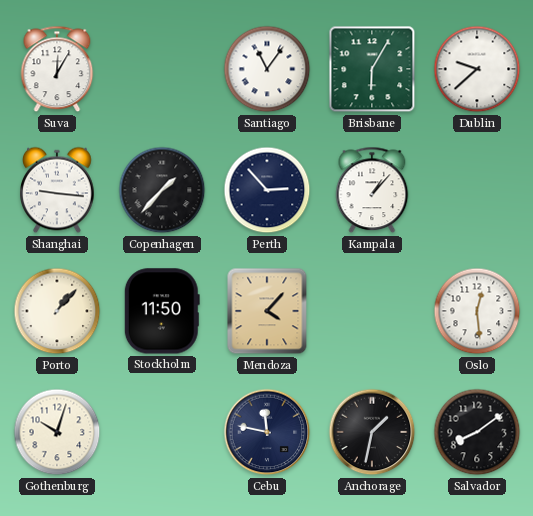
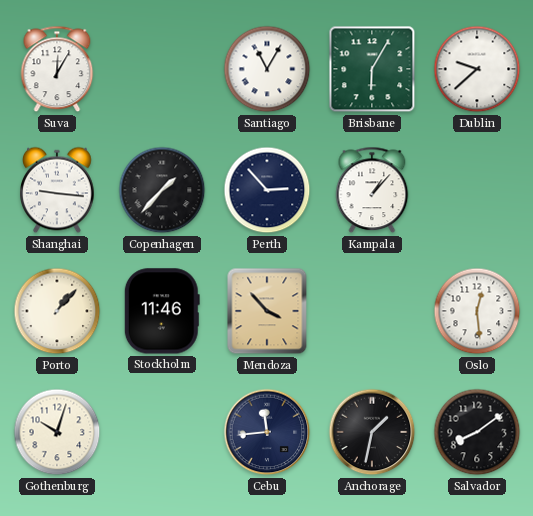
Santiago: 11:06 -> 11:05
Stockholm: 11:50 -> 11:46
Mendoza: 4:07 -> 3:53
Cebu: 11:47 -> 11:44
